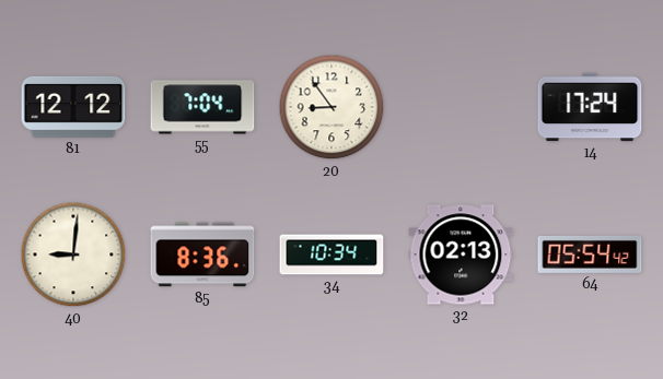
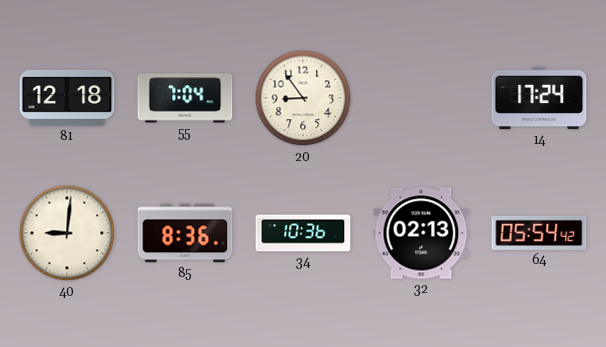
81: 12:12 -> 12:18
34: 10:34 -> 10:36
